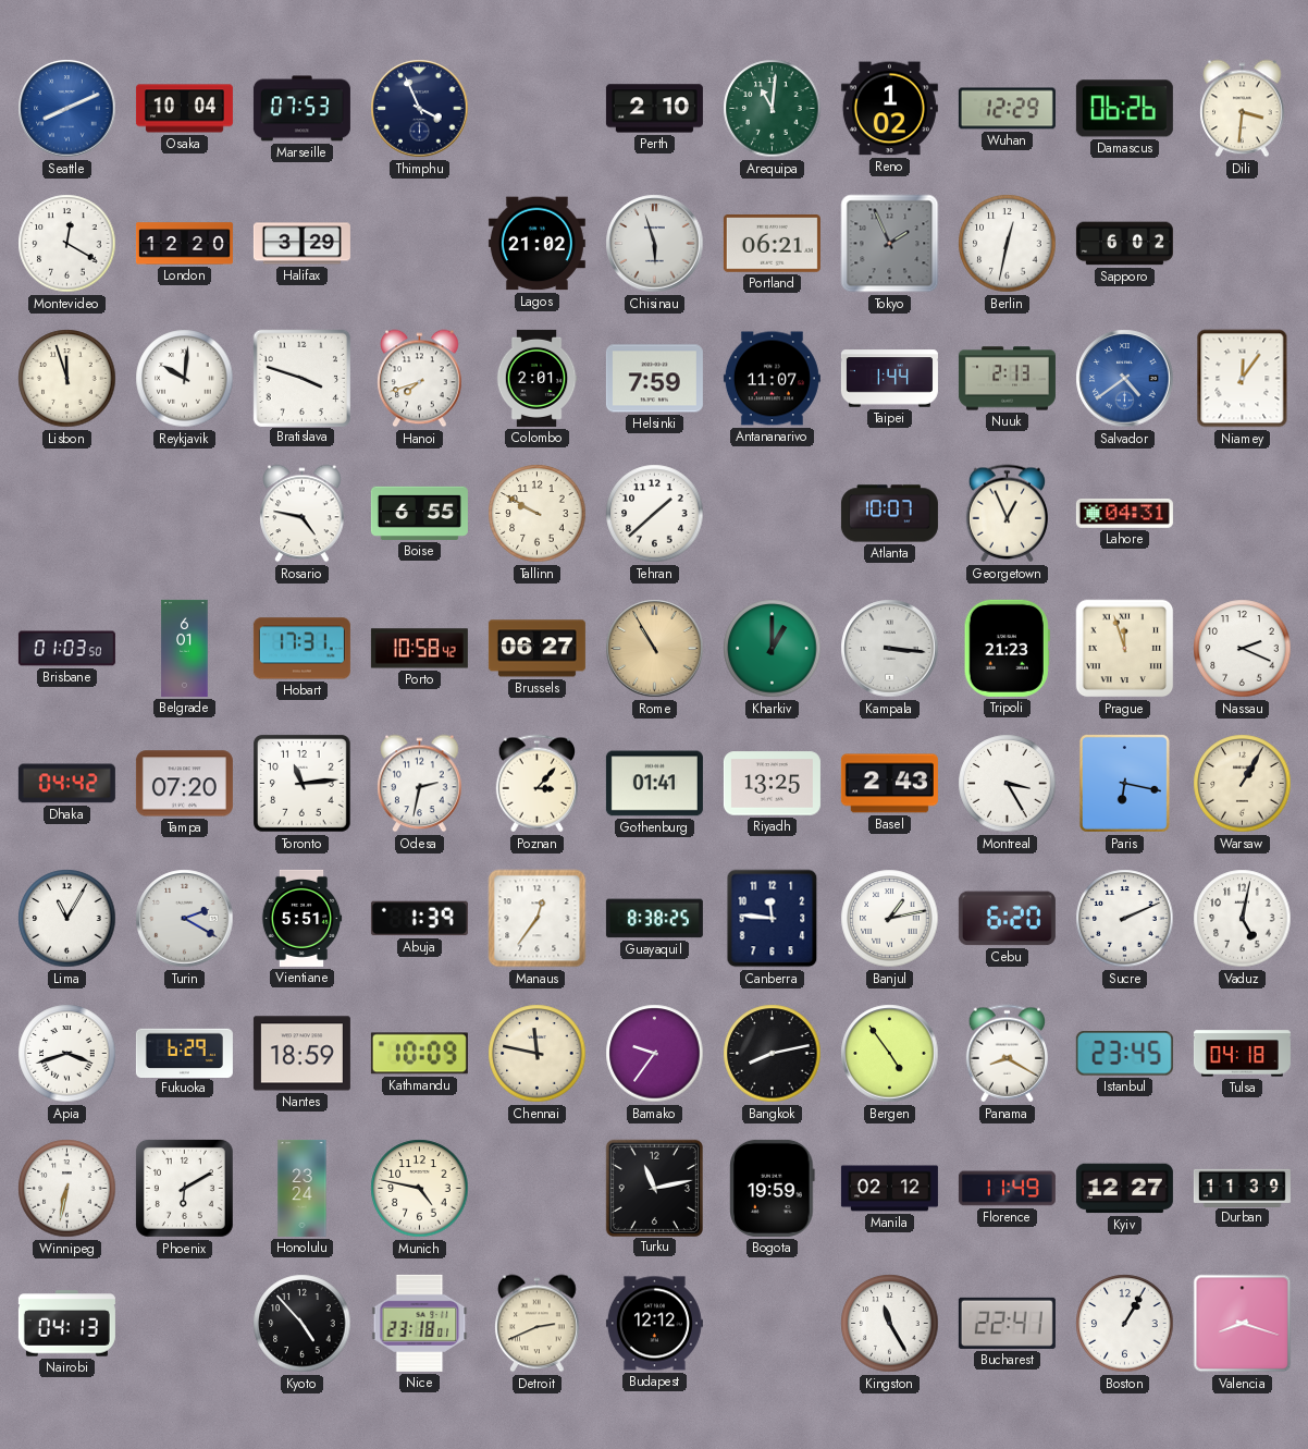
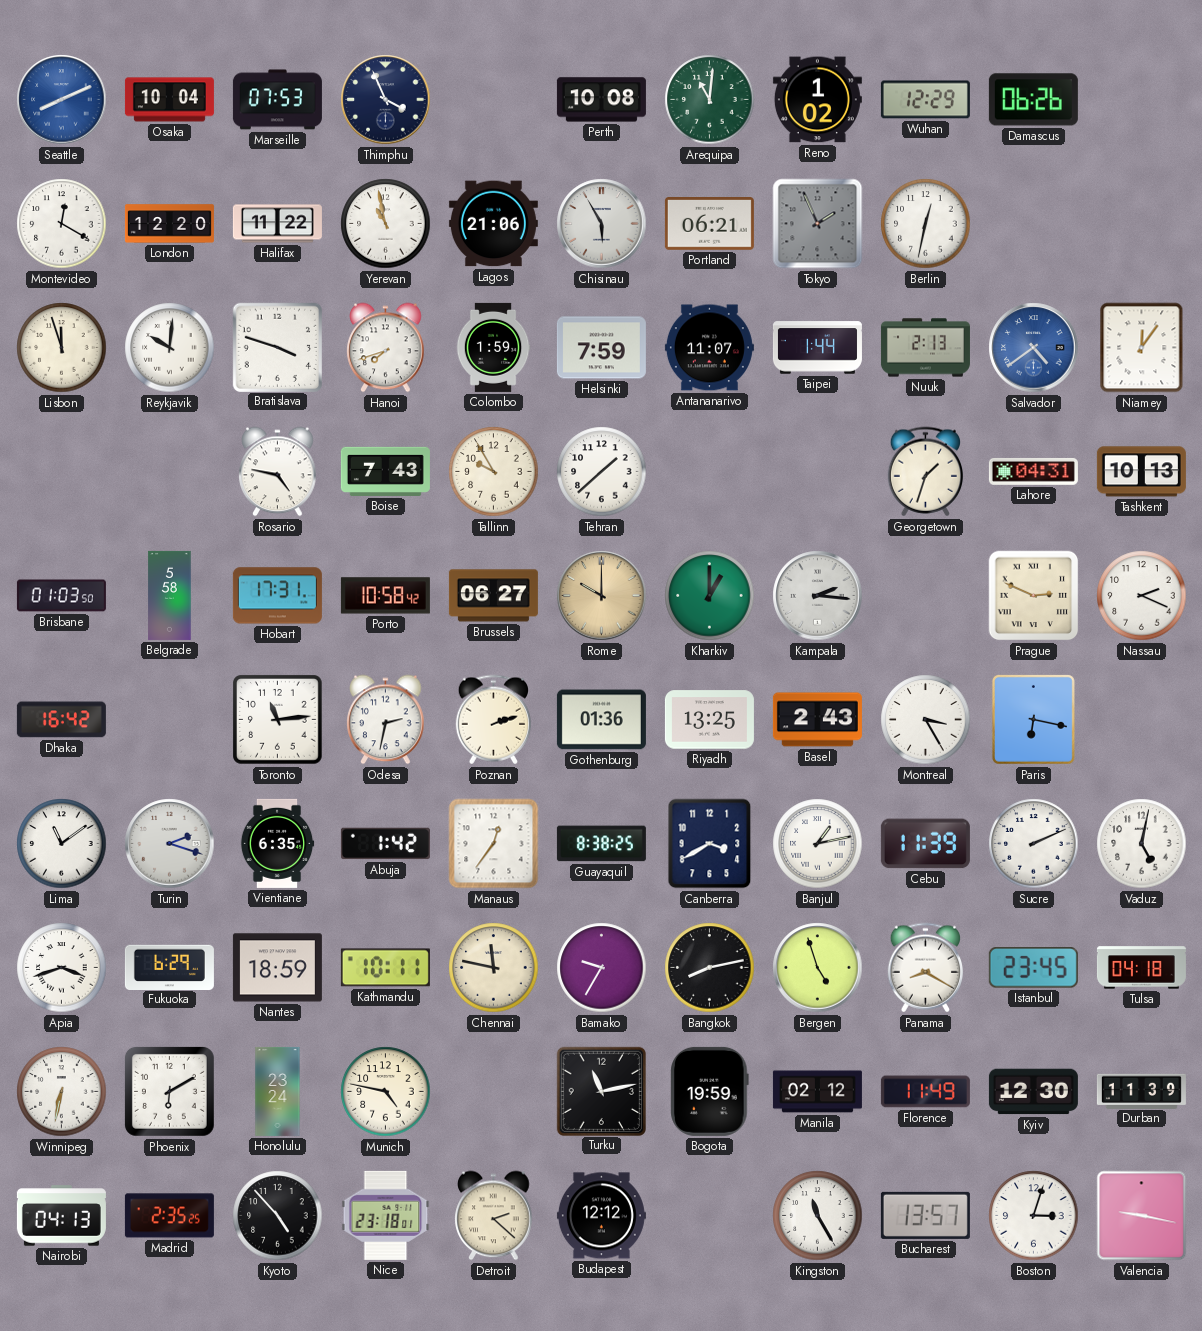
Perth: 2:10 -> 10:08
Dili: 3:31 -> none
Halifax: 3:29 -> 11:22
Yerevan: none -> 10:58
Lagos: 21:02 -> 21:06
Chisinau: 5:57 -> 5:55
Sapporo: 6:02 -> none
Colombo: 2:01 -> 1:59
Boise: 6:55 -> 7:43
Tallinn: 9:50 -> 9:55
Atlanta: 10:07 -> none
Georgetown: 12:56 -> 1:33
Tashkent: none -> 10:13
Belgrade: 6:01 -> 5:58
Rome: 10:55 -> 10:00
Kampala: 3:16 -> 2:16
Tripoli: 21:23 -> none
Prague: 11:57 -> 2:49
Dhaka: 04:42 -> 16:42
Tampa: 07:20 -> none
Poznan: 3:07 -> 2:12
Gothenburg: 01:41 -> 01:36
Warsaw: 1:05 -> none
Lima: 11:05 -> 11:09
Turin: 2:20 -> 2:18
Vientiane: 5:51 -> 6:35
Abuja: 1:39 -> 1:42
Canberra: 11:46 -> 3:40
Cebu: 6:20 -> 11:39
Kathmandu: 10:09 -> 10:11
Bamako: 9:36 -> 9:35
Bergen: 4:54 -> 4:57
Kyiv: 12:27 -> 12:30
Madrid: none -> 2:35
Detroit: 2:41 -> 2:22
Bucharest: 22:41 -> 13:57
Boston: 1:05 -> 3:03
Valencia: 8:18 -> 9:17
